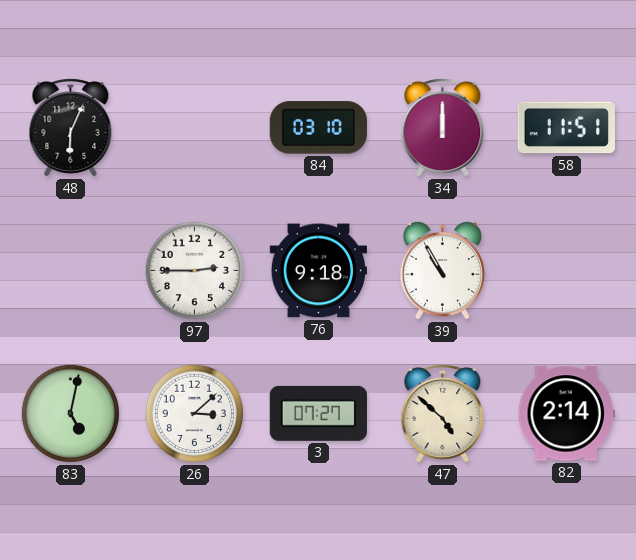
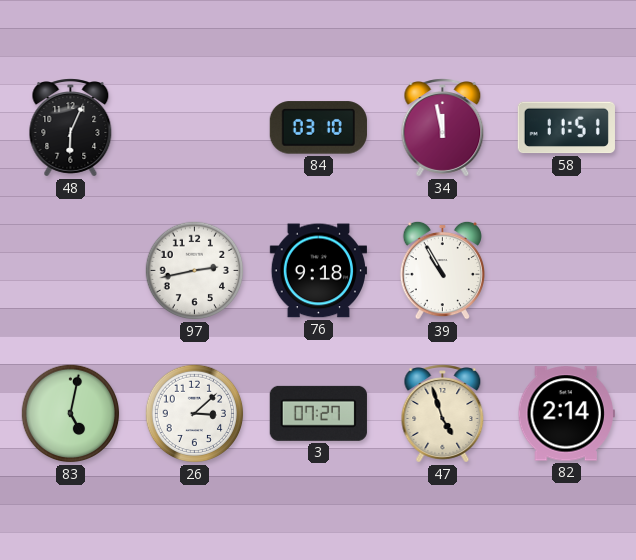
34: 12:00 -> 11:58
97: 2:45 -> 2:43
47: 4:52 -> 4:57
